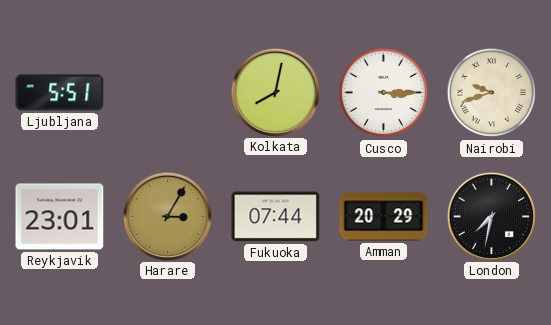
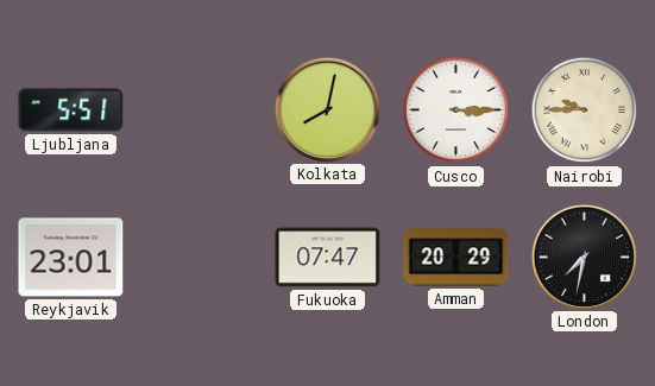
Nairobi: 9:42 -> 9:45
Harare: 3:05 -> none
Fukuoka: 07:44 -> 07:47
